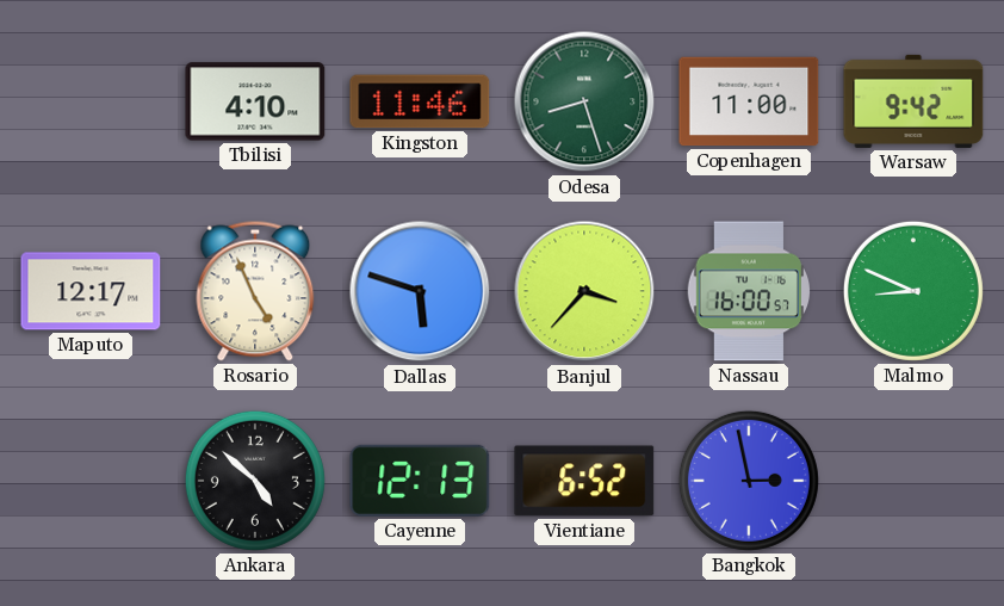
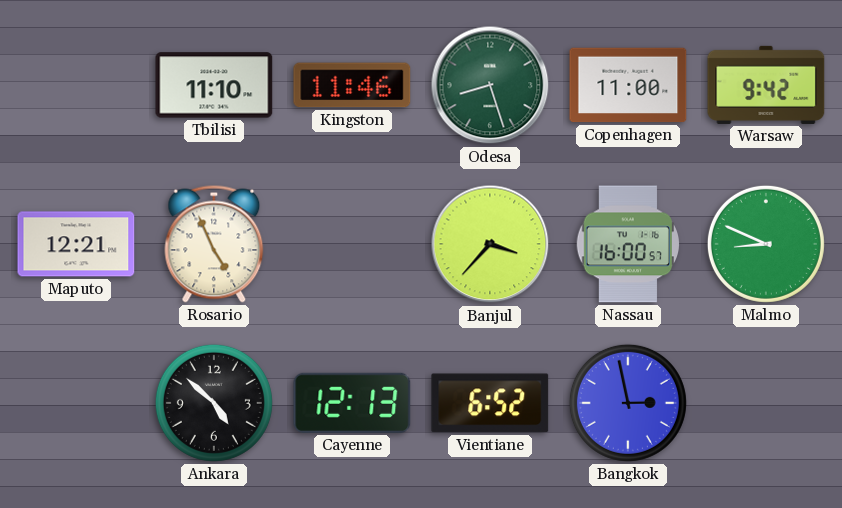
Tbilisi: 4:10 -> 11:10
Maputo: 12:17 -> 12:21
Dallas: 5:48 -> none
